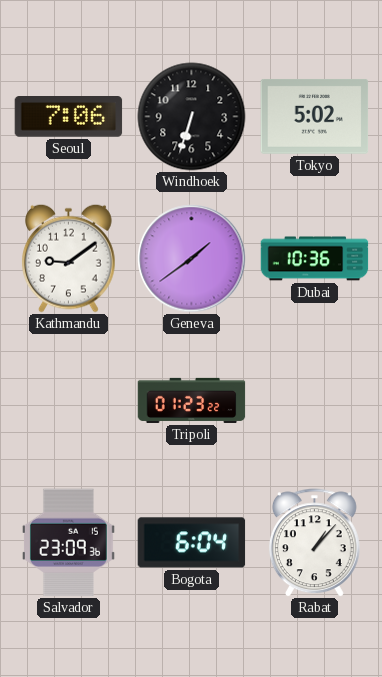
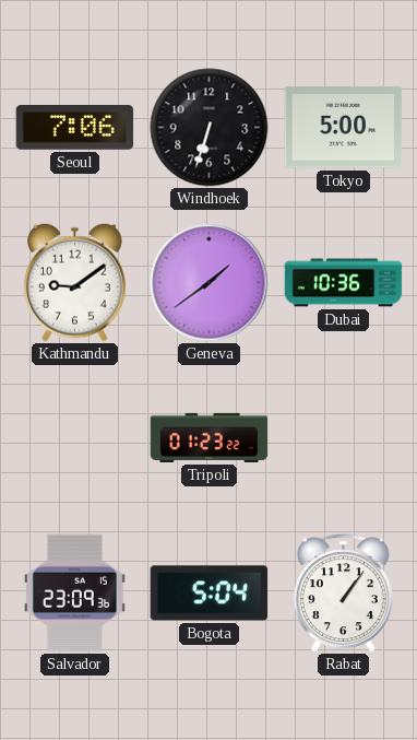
Tokyo: 5:02 -> 5:00
Bogota: 6:04 -> 5:04
Rabat: 1:07 -> 1:06
